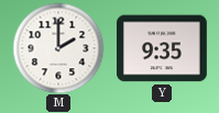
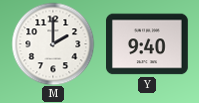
Y: 9:35 -> 9:40
